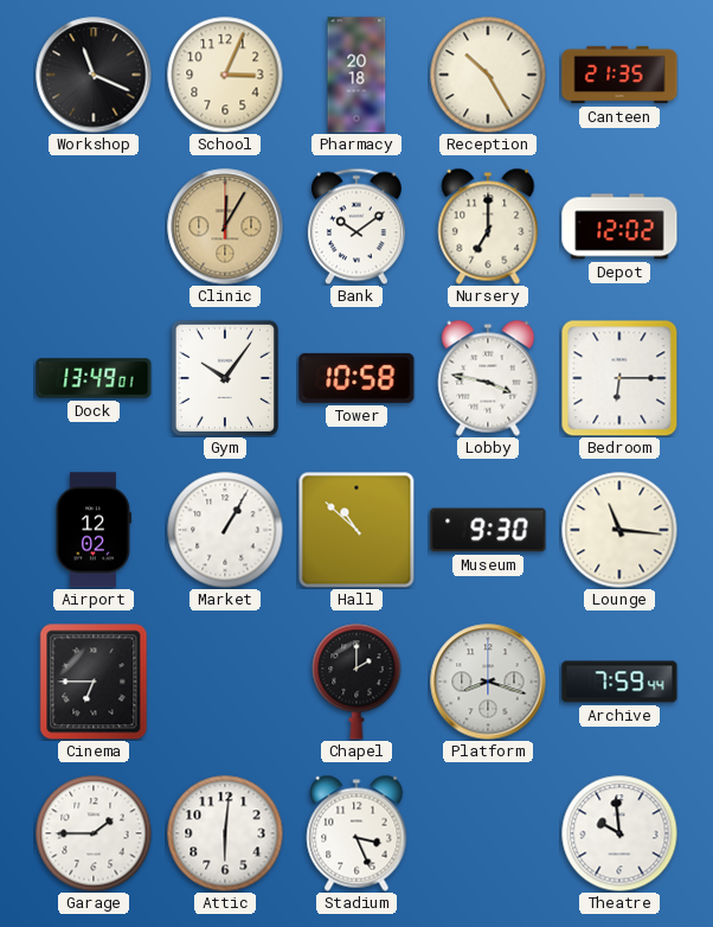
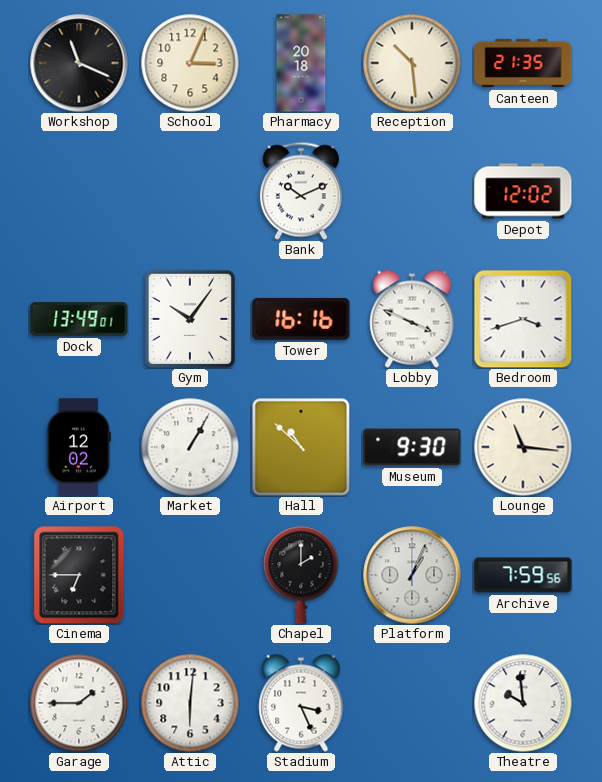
Reception: 10:25 -> 10:29
Clinic: 12:05 -> none
Bank: 10:09 -> 10:11
Nursery: 7:00 -> none
Tower: 10:58 -> 16:16
Lobby: 3:47 -> 3:49
Bedroom: 6:15 -> 3:42
Platform: 8:18 -> 1:04
Archive: 7:59:44 -> 7:59:56
